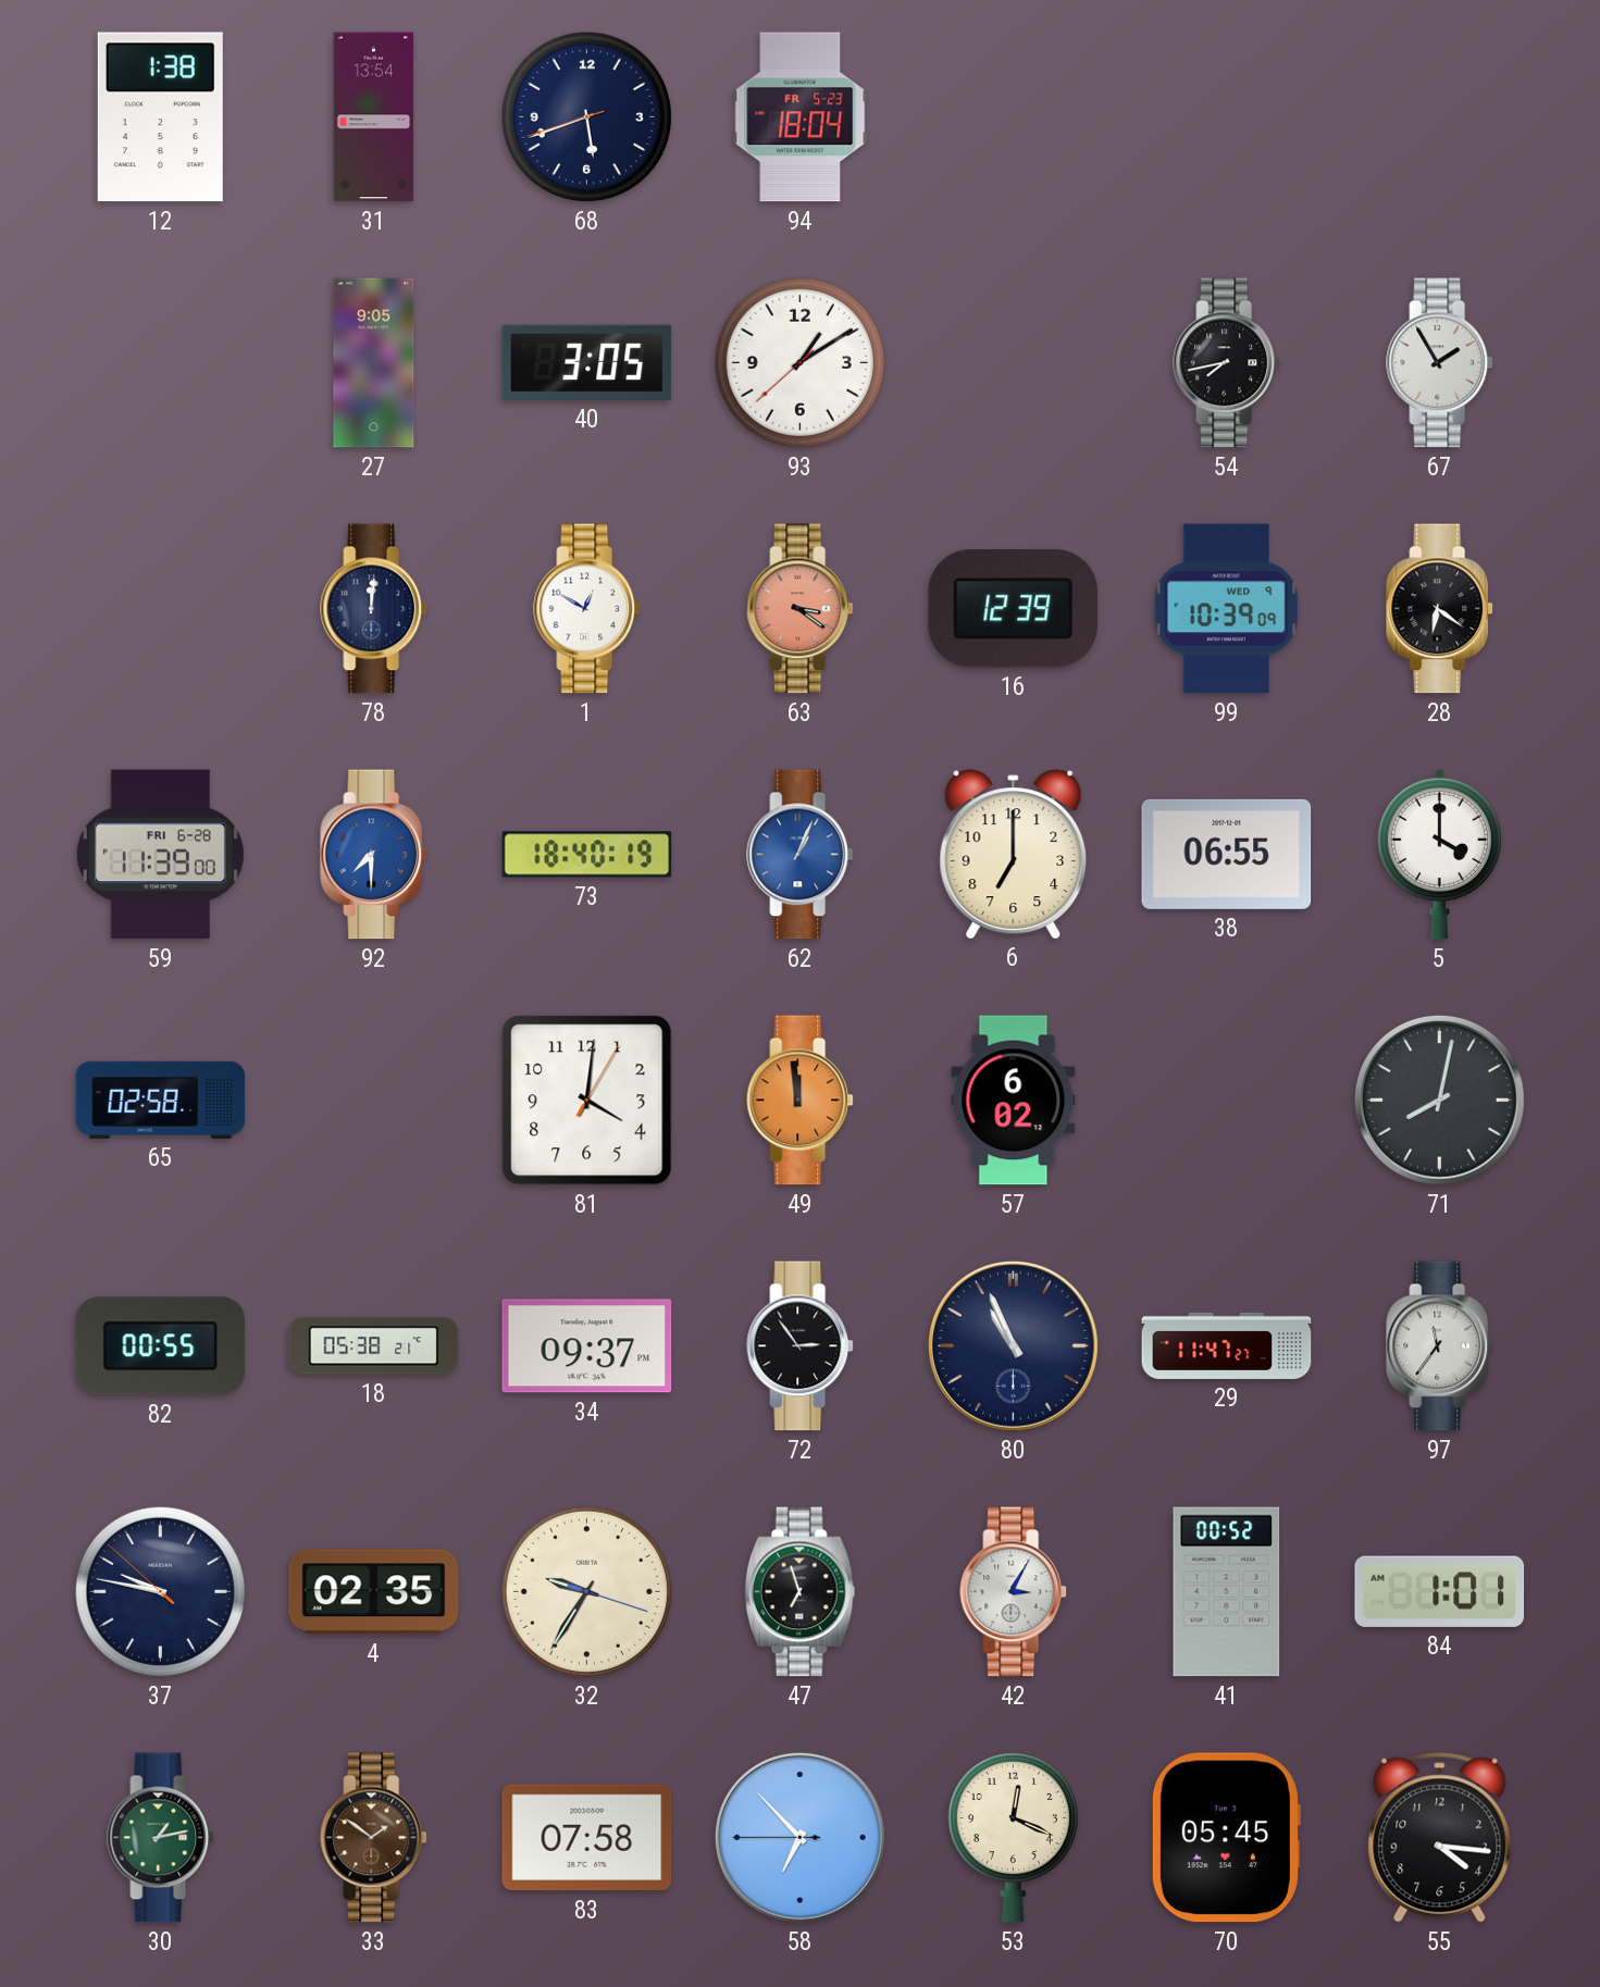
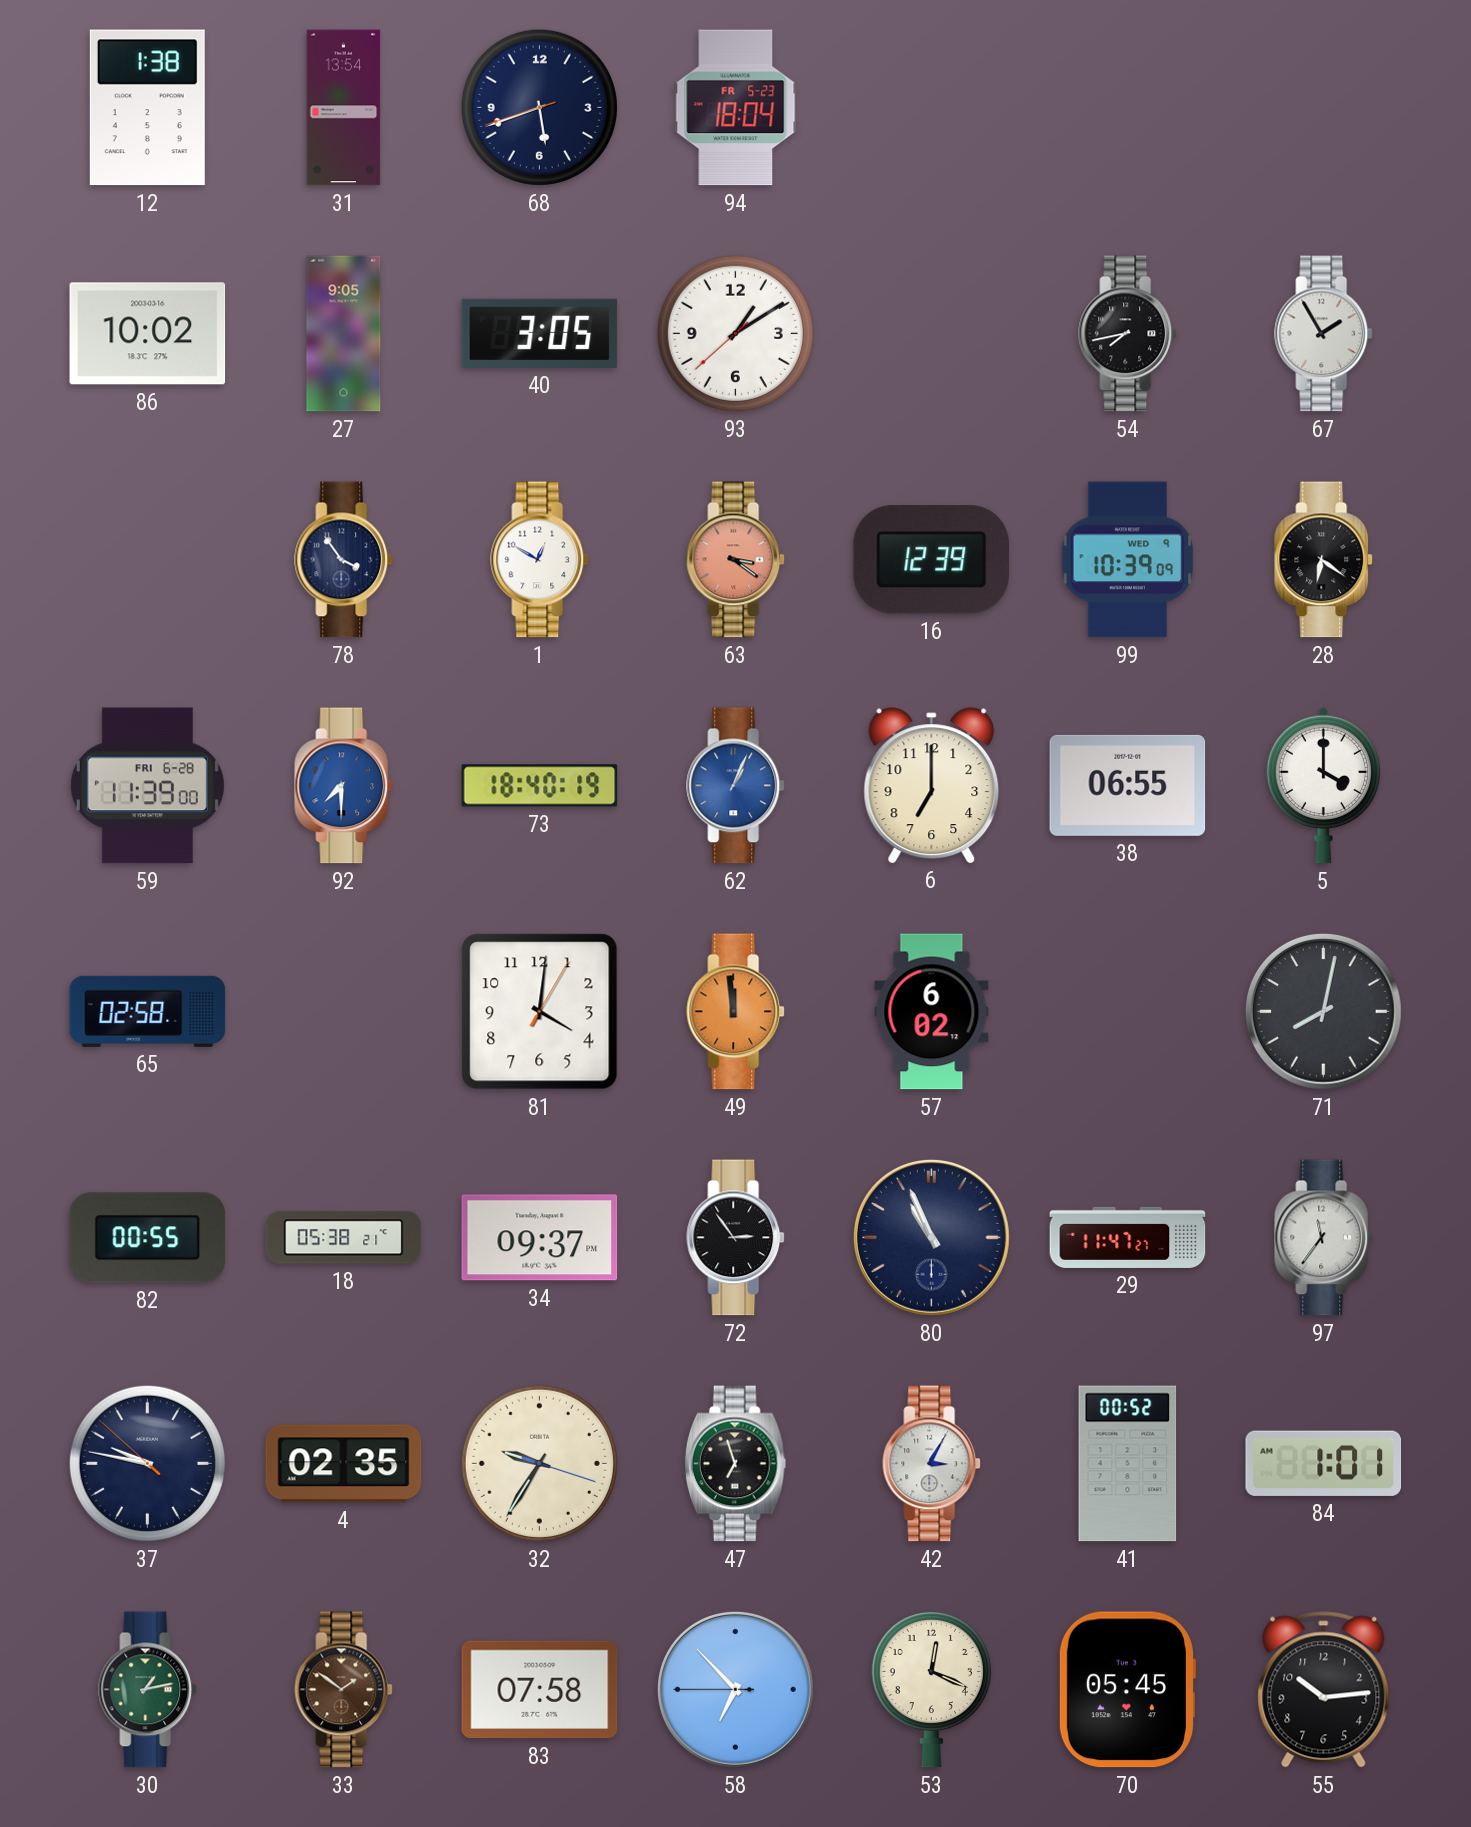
86: none -> 10:02
78: 12:01 -> 3:54
55: 4:16 -> 10:14
